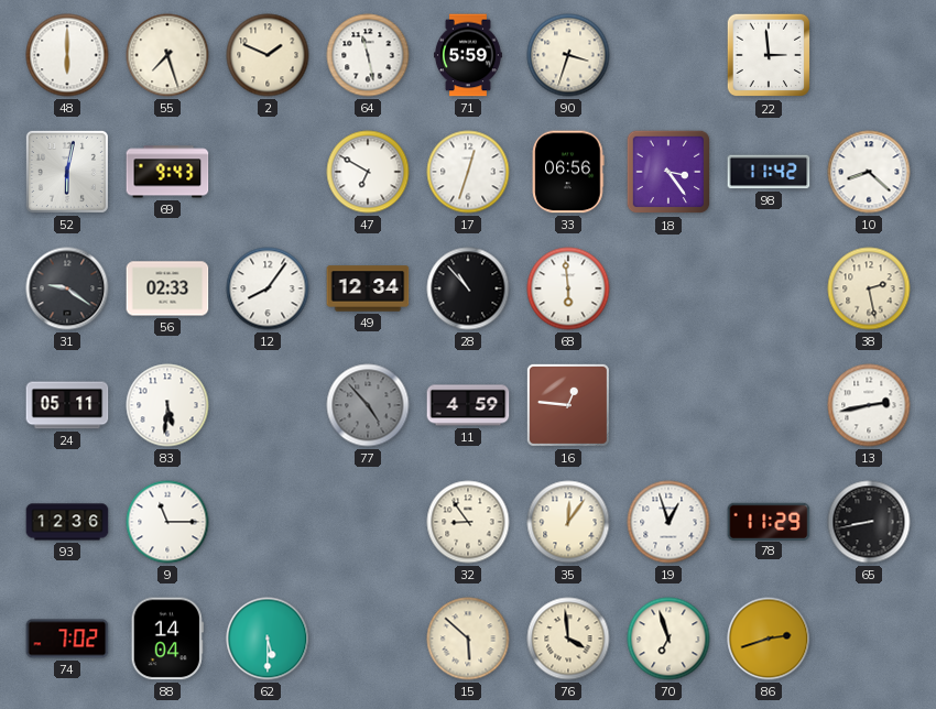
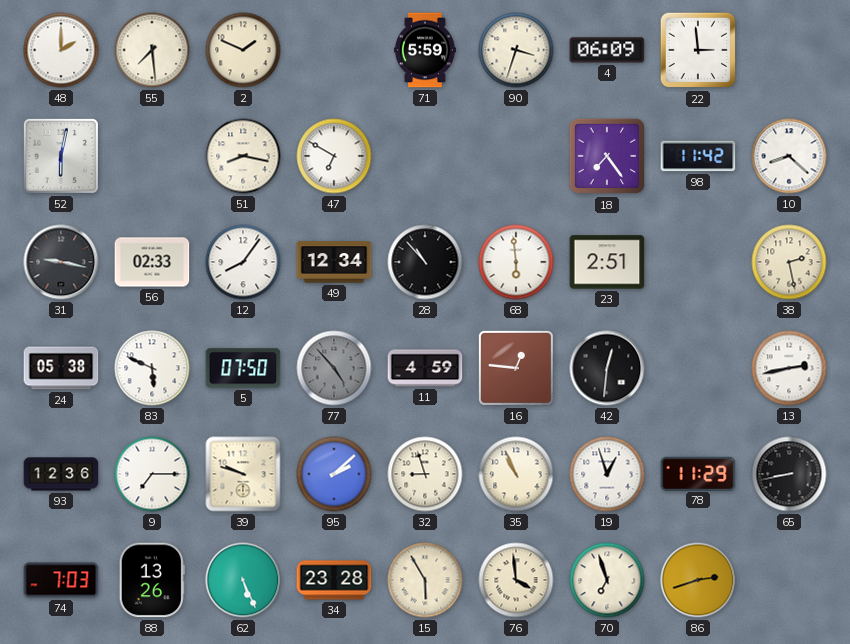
48: 6:00 -> 2:00
55: 7:27 -> 7:29
64: 11:28 -> none
4: none -> 06:09
69: 9:43 -> none
51: none -> 8:17
17: 12:33 -> none
33: 06:56 -> none
18: 3:24 -> 7:24
31: 9:21 -> 9:17
23: none -> 2:51
24: 05:11 -> 05:38
83: 5:31 -> 5:49
5: none -> 07:50
42: none -> 12:31
9: 11:15 -> 7:15
39: none -> 9:48
95: none -> 2:08
32: 8:54 -> 8:57
35: 12:06 -> 10:56
74: 7:02 -> 7:03
88: 14:04 -> 13:26
62: 5:30 -> 5:26
34: none -> 23:28
15: 5:52 -> 5:55
